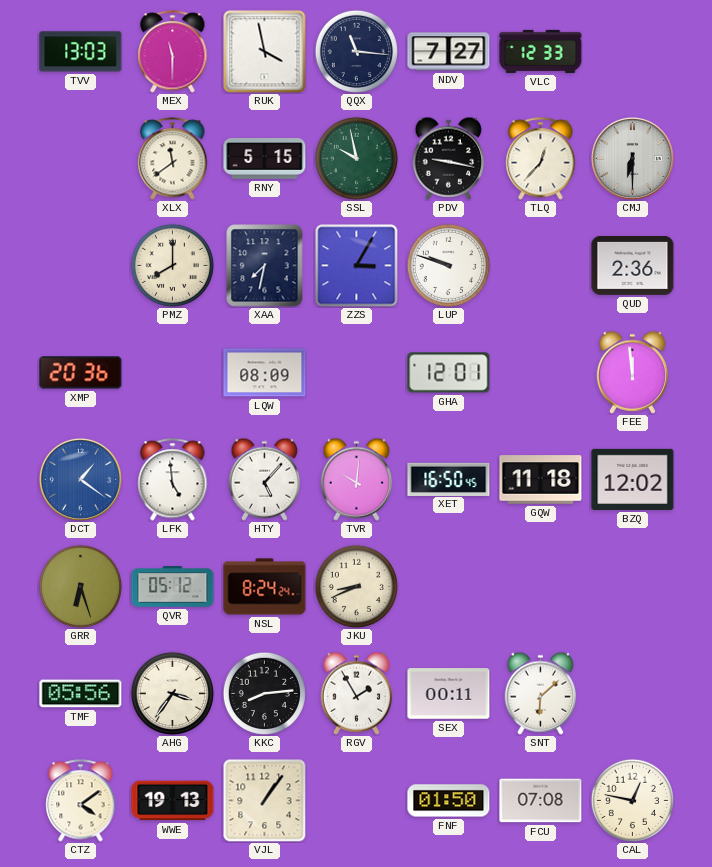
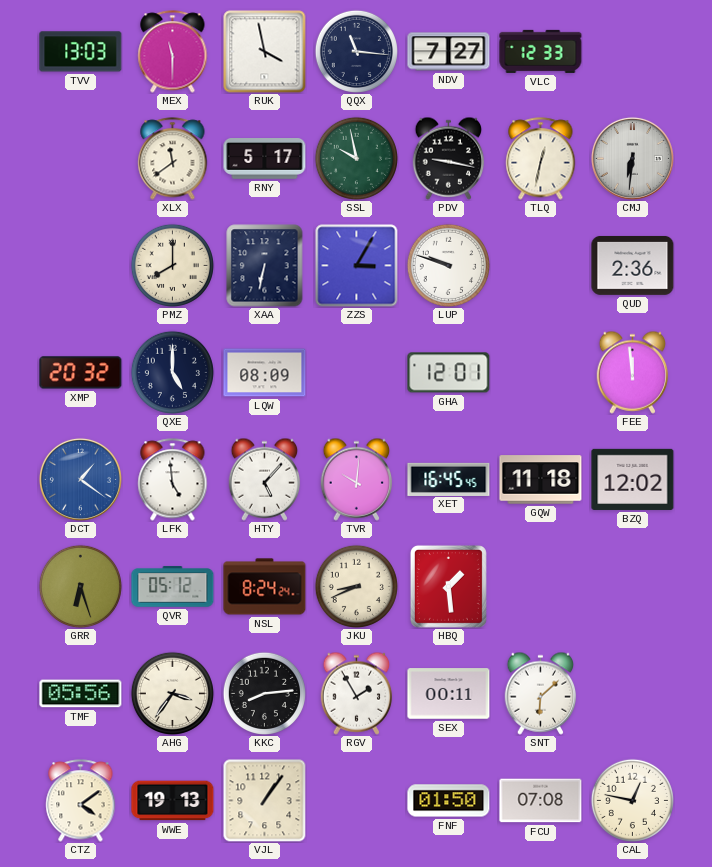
RNY: 5:15 -> 5:17
TLQ: 12:37 -> 12:32
CMJ: 6:30 -> 6:31
XAA: 7:32 -> 6:32
XMP: 20:36 -> 20:32
QXE: none -> 5:00
XET: 16:50 -> 16:45
HBQ: none -> 1:29
